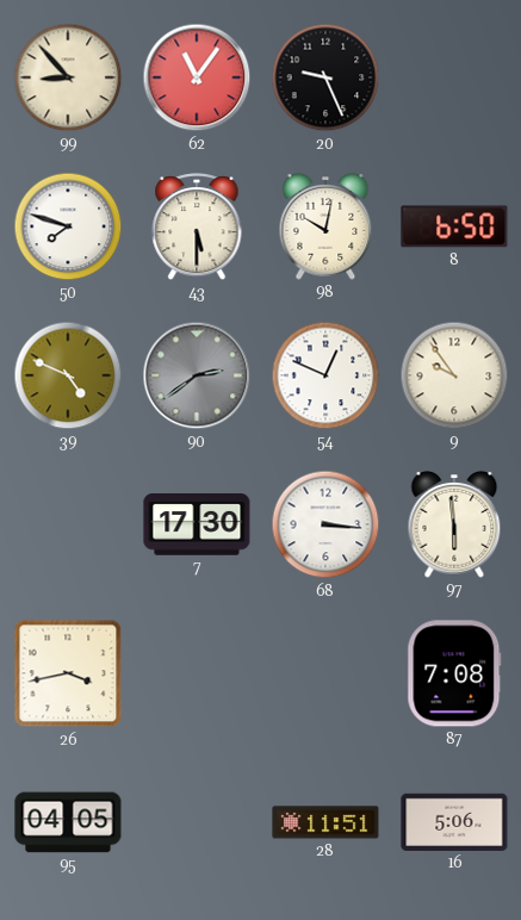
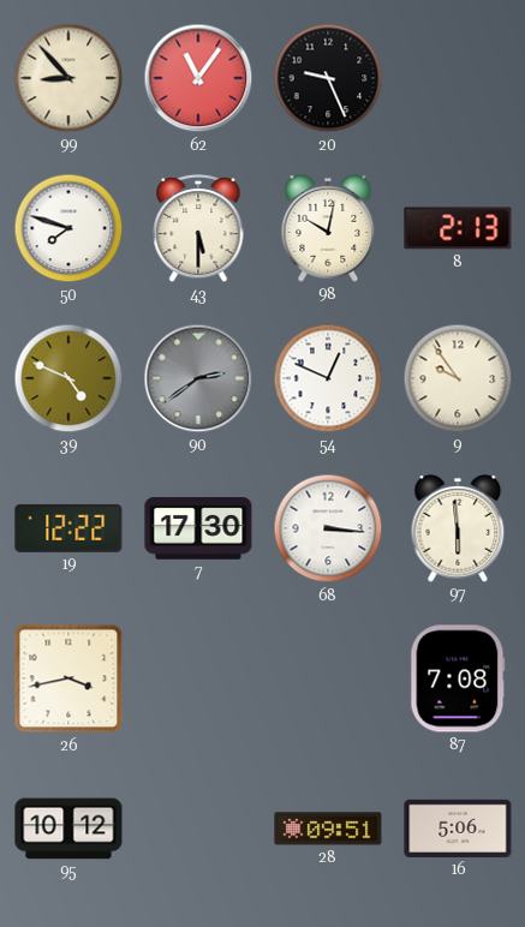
8: 6:50 -> 2:13
19: none -> 12:22
95: 04:05 -> 10:12
28: 11:51 -> 09:51
